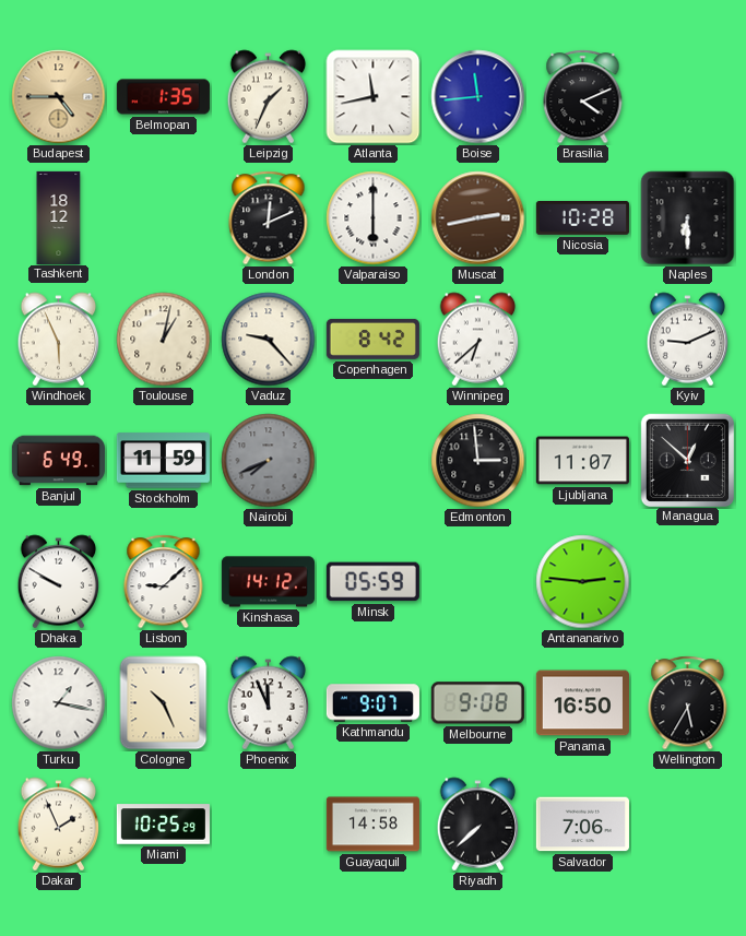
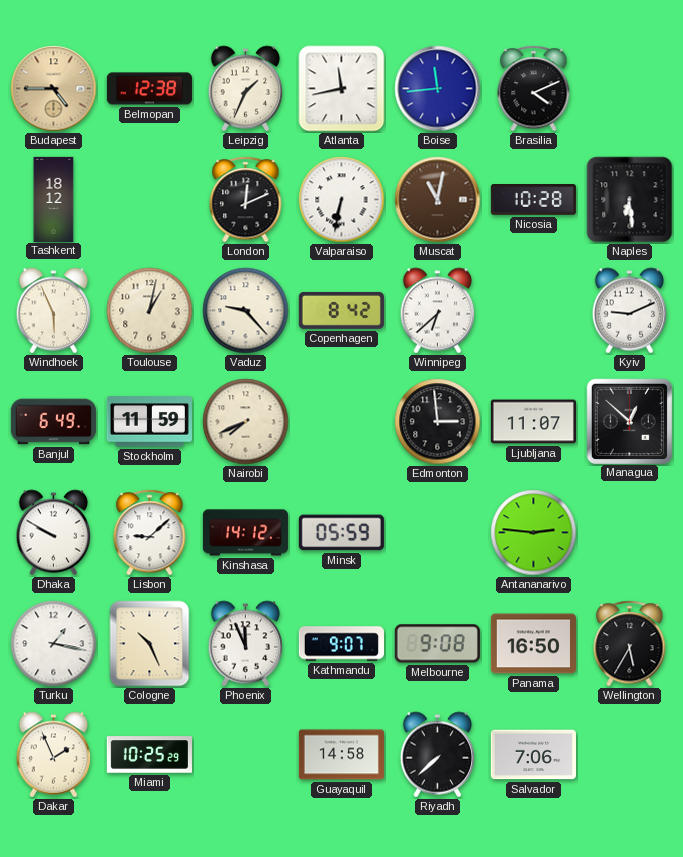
Belmopan: 1:35 -> 12:38
Valparaiso: 6:00 -> 6:32
Muscat: 2:43 -> 11:02
Naples: 6:30 -> 6:29
Nairobi dial: grey -> cream
